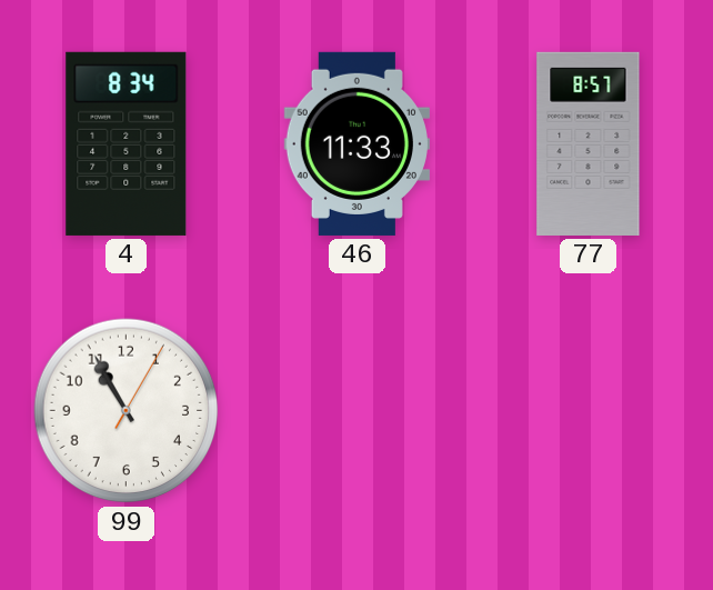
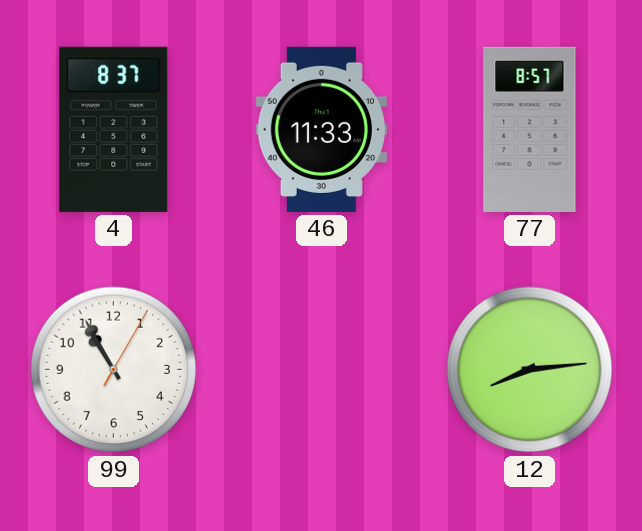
4: 8:34 -> 8:37
12: none -> 8:14
